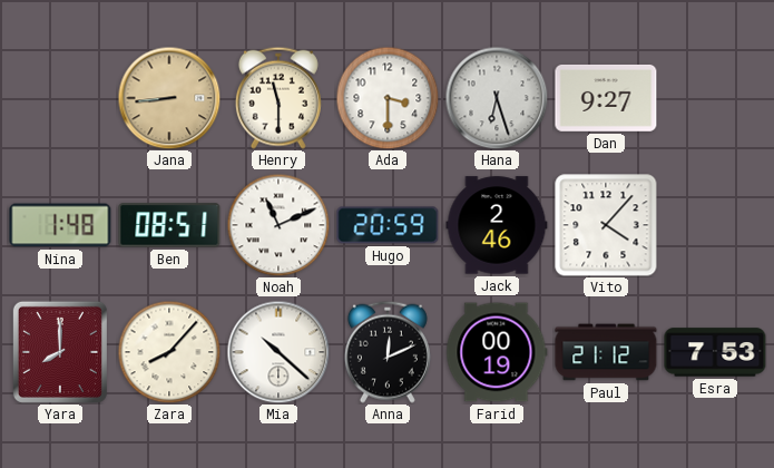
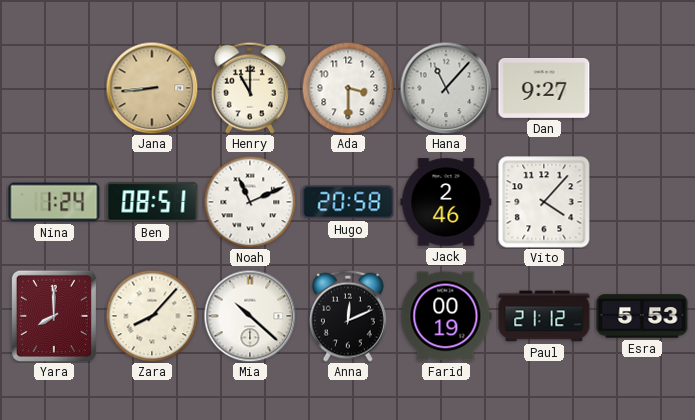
Henry: 11:30 -> 11:00
Hana: 6:27 -> 11:07
Nina: 1:48 -> 1:24
Hugo: 20:59 -> 20:58
Esra: 7:53 -> 5:53
